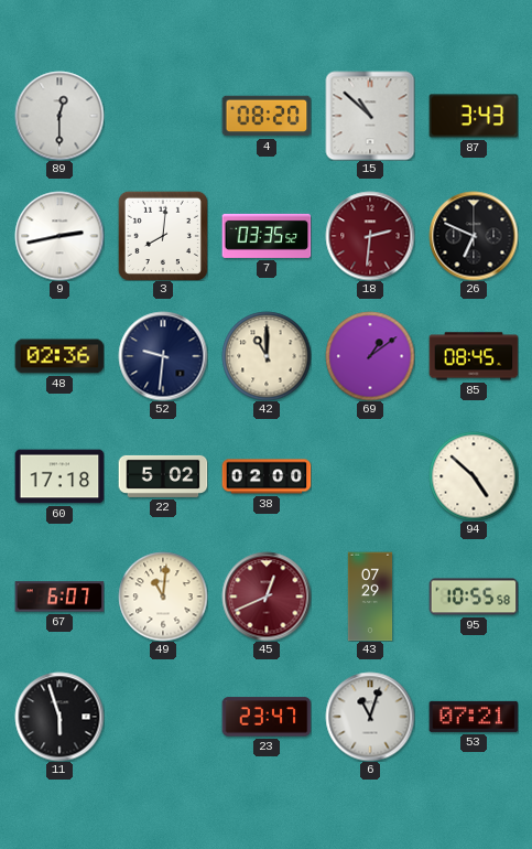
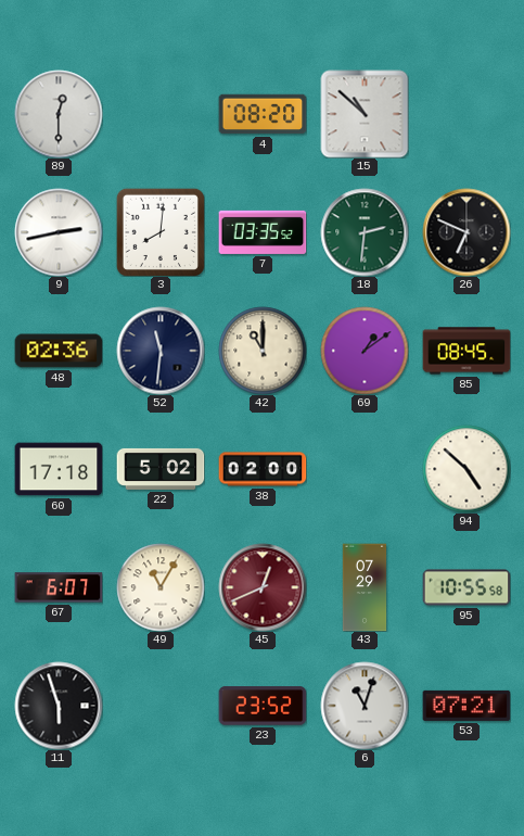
87: 3:43 -> none
18 dial: burgundy -> green
52: 9:31 -> 11:31
49: 11:01 -> 11:05
23: 23:47 -> 23:52
